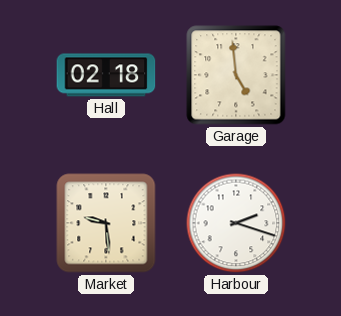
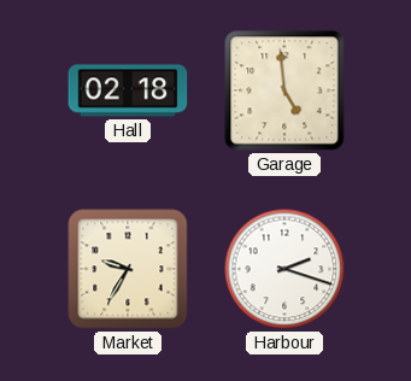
Market: 9:29 -> 9:35
